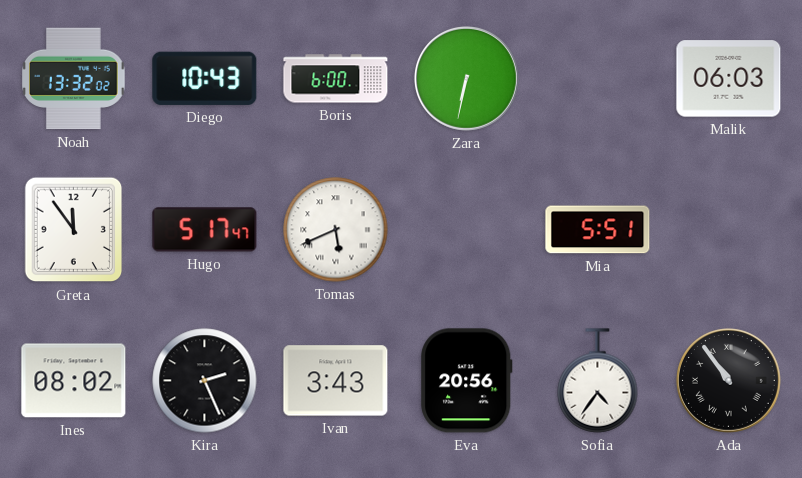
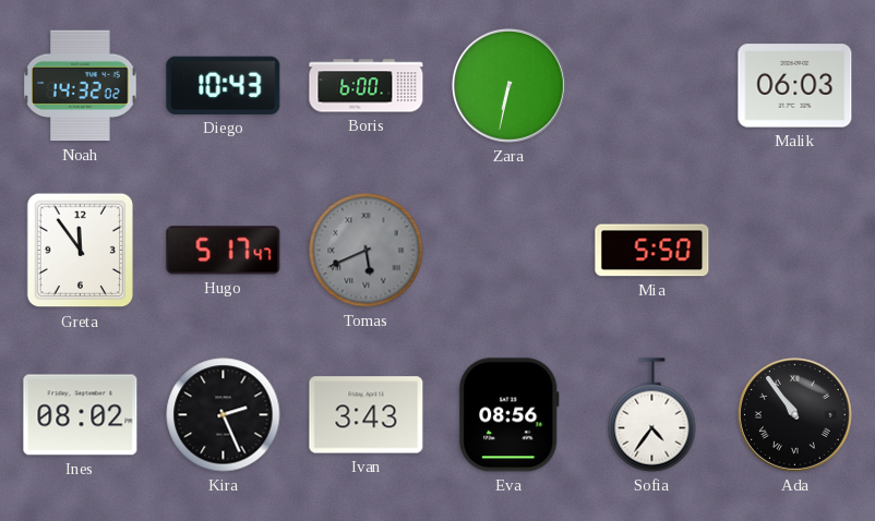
Noah: 13:32 -> 14:32
Tomas dial: white -> grey
Mia: 5:51 -> 5:50
Eva: 20:56 -> 08:56
